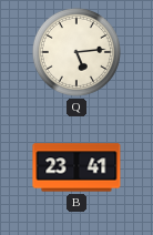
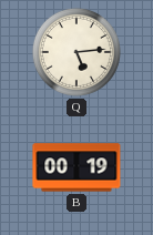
B: 23:41 -> 00:19
